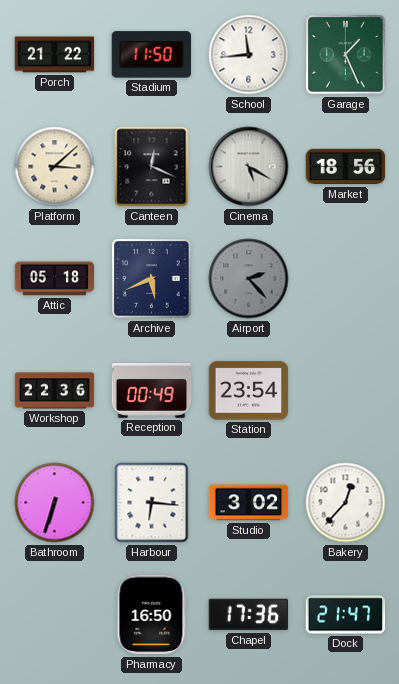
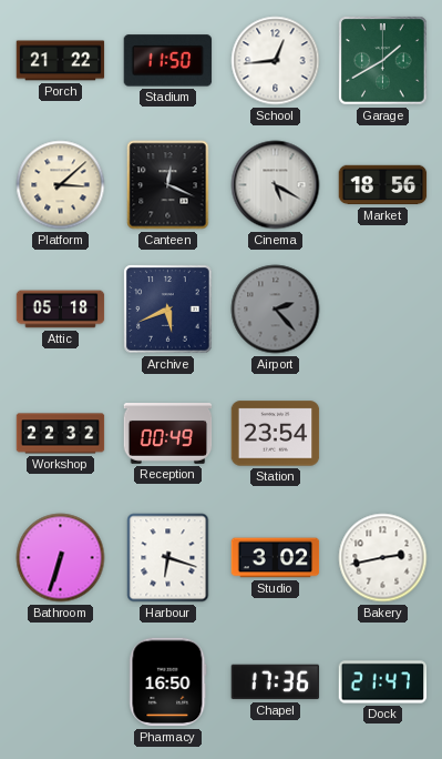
School: 11:44 -> 12:44
Garage: 1:26 -> 1:40
Workshop: 22:36 -> 22:32
Harbour: 6:16 -> 6:18
Bakery: 12:37 -> 2:43
